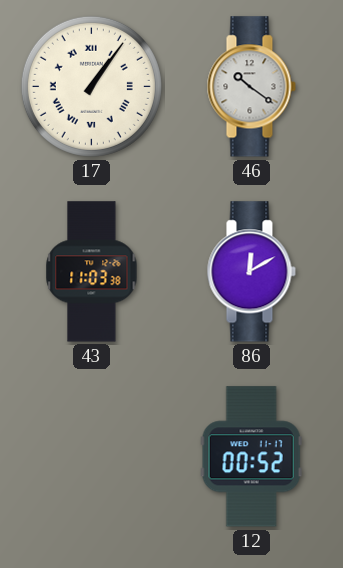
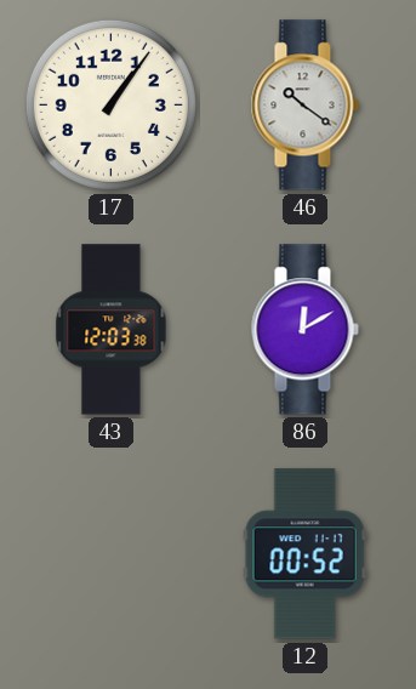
17 numerals: Roman -> Arabic
43: 11:03 -> 12:03
